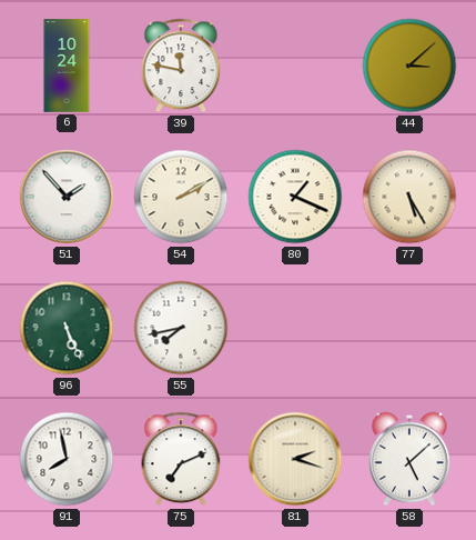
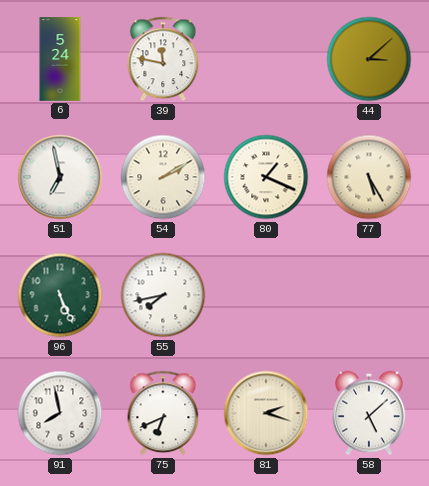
6: 10:24 -> 5:24
51: 1:53 -> 6:58
75: 7:11 -> 6:41
